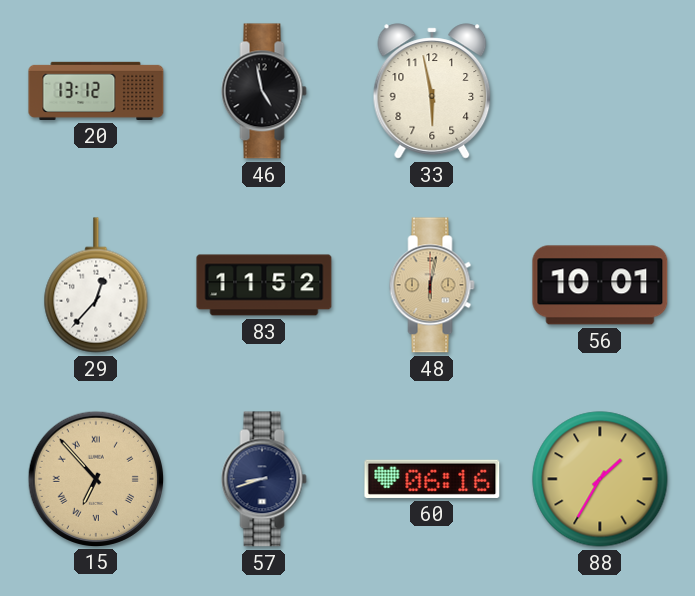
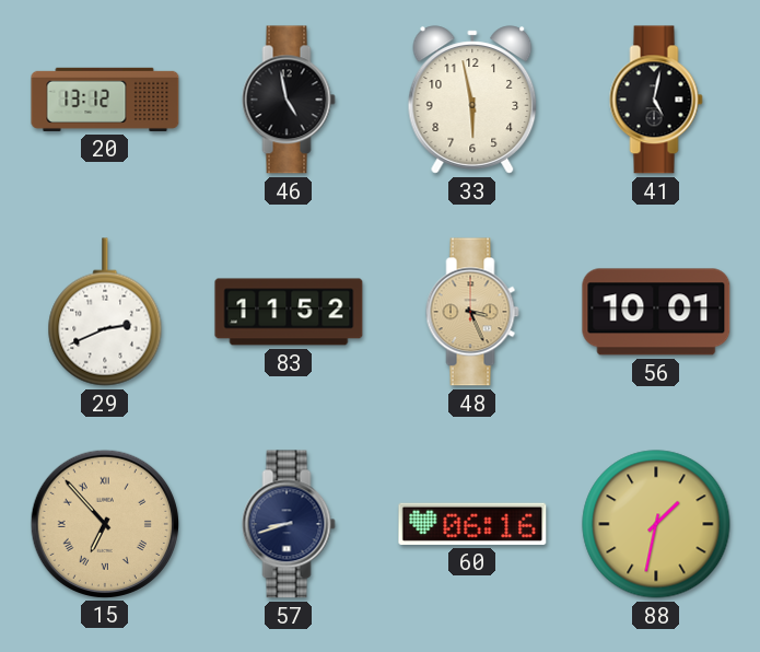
41: none -> 5:02
29: 12:37 -> 2:41
48: 6:02 -> 3:26
88: 1:35 -> 1:32
